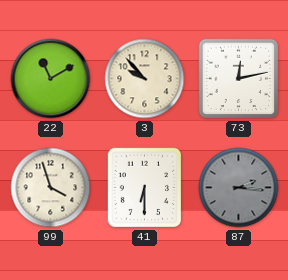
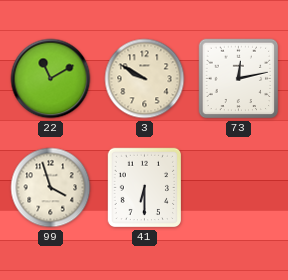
3: 9:53 -> 9:50
87: 2:16 -> none
